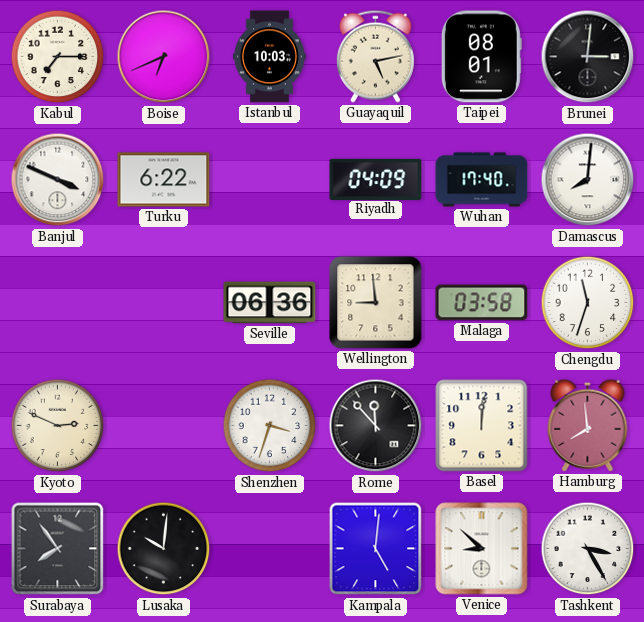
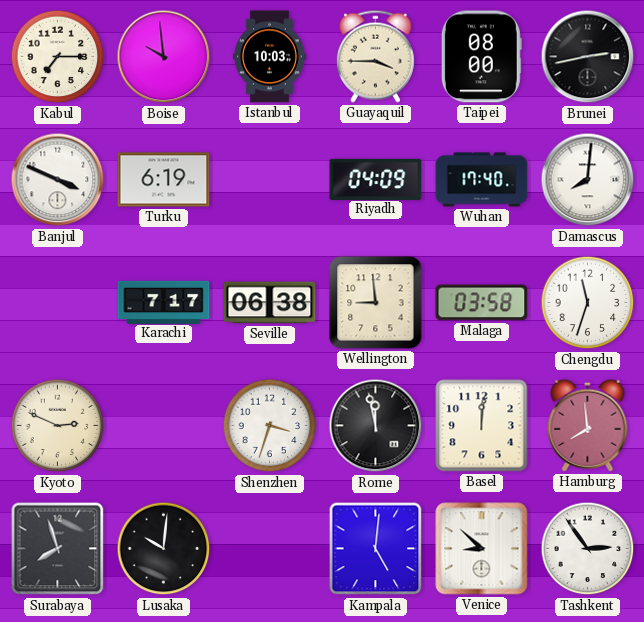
Boise: 6:41 -> 9:59
Guayaquil: 5:13 -> 3:45
Taipei: 08:01 -> 08:00
Brunei: 3:01 -> 2:43
Turku: 6:22 -> 6:19
Karachi: none -> 7:17
Seville: 06:36 -> 06:38
Rome: 11:53 -> 11:58
Surabaya: 7:54 -> 7:57
Tashkent: 3:25 -> 2:54
